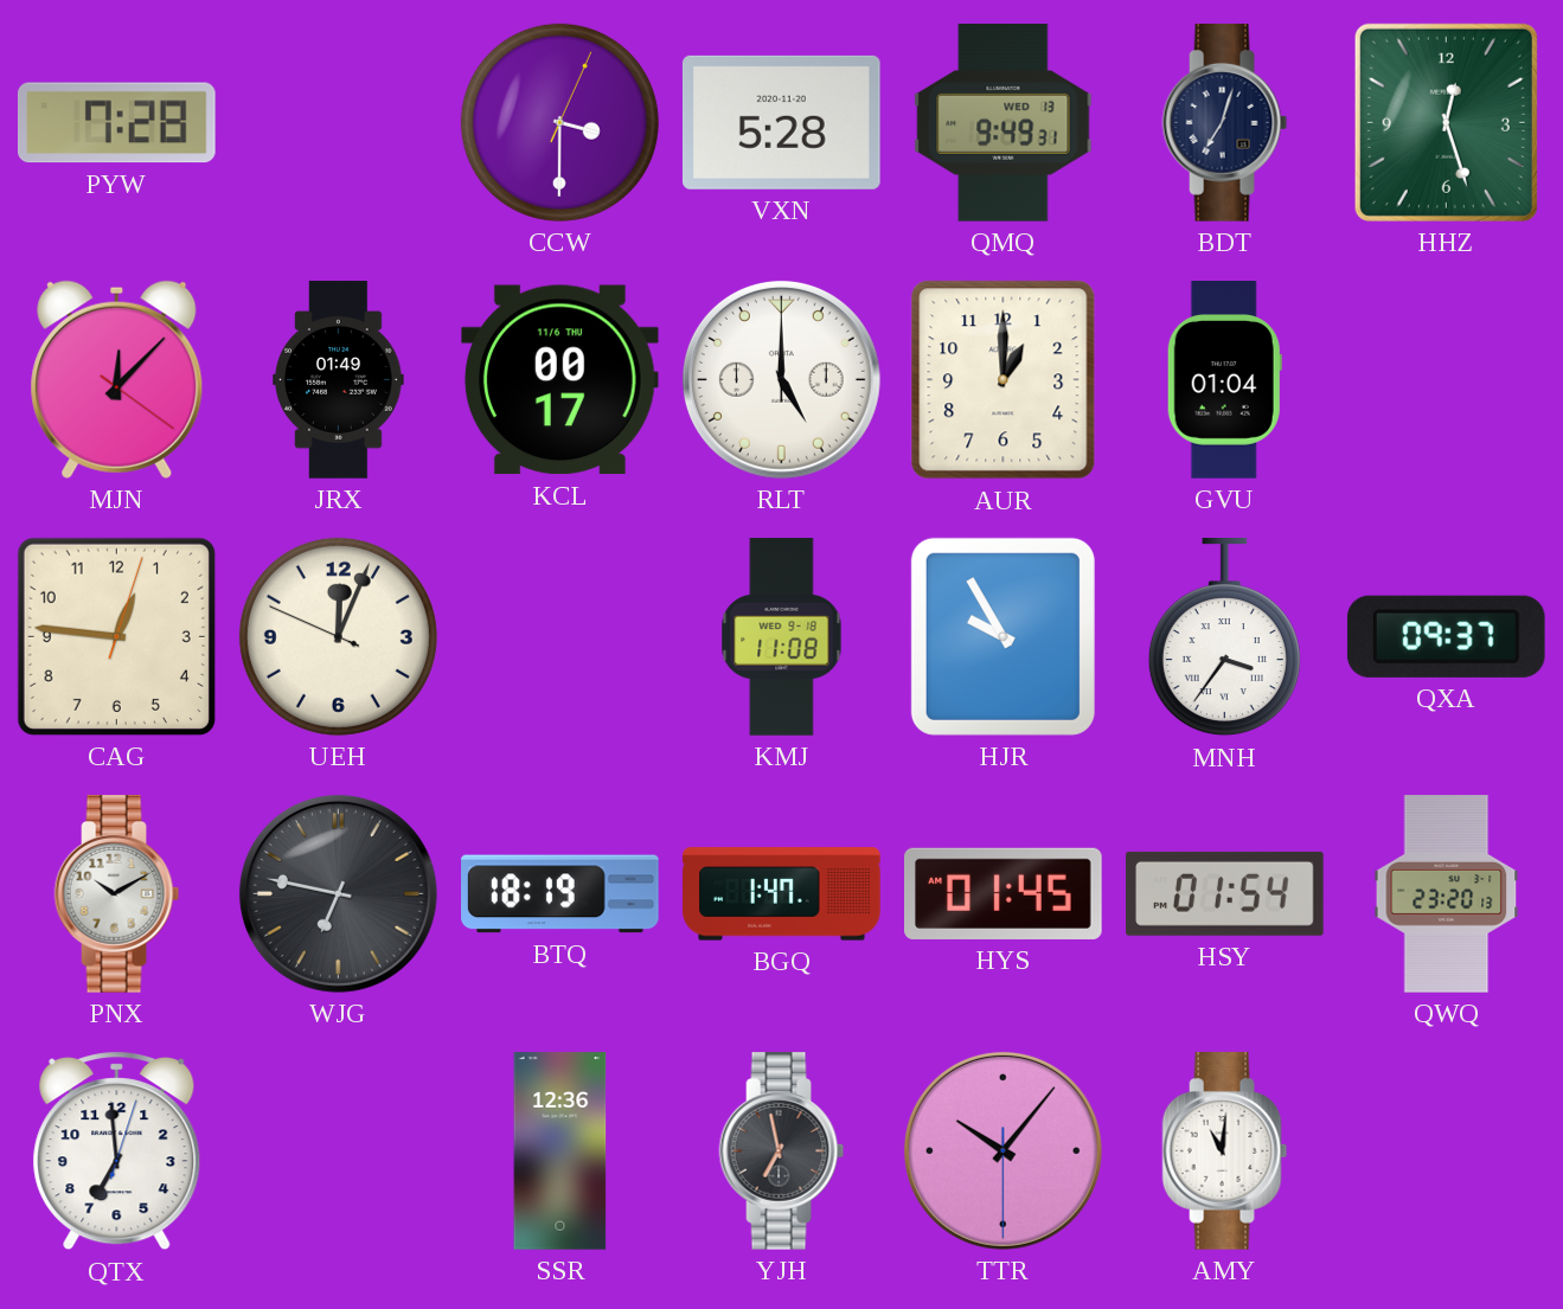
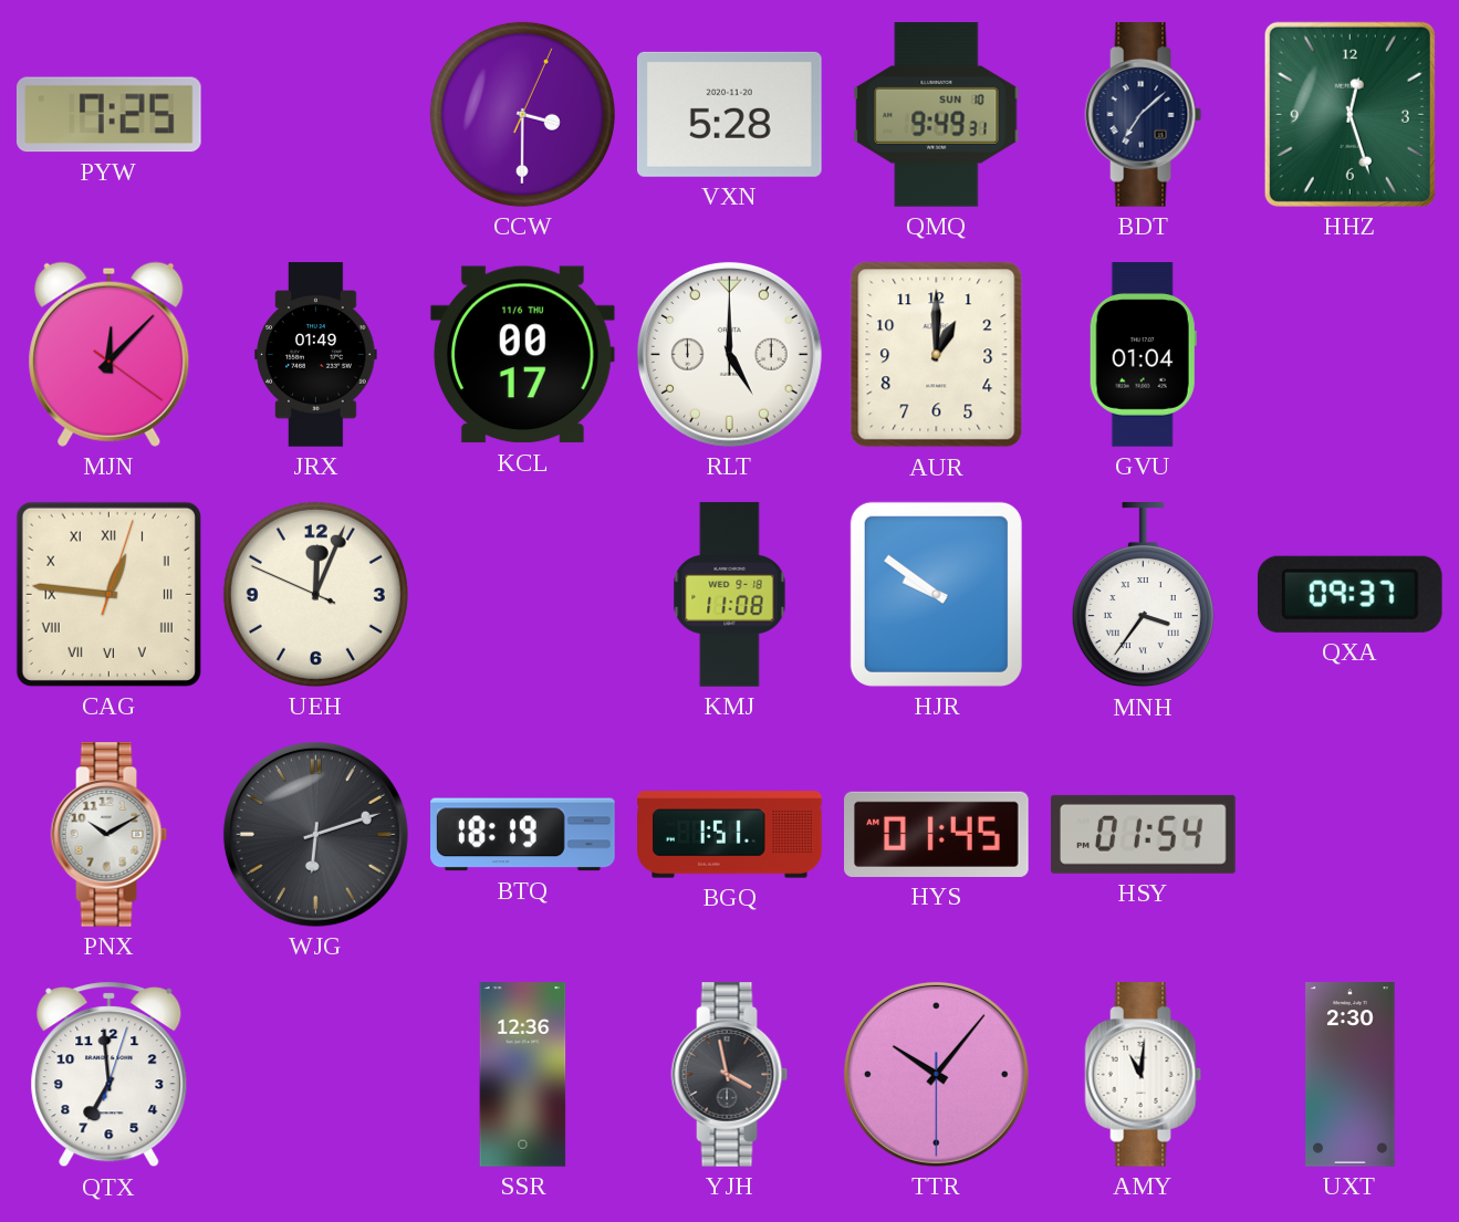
PYW: 7:28 -> 7:25
QMQ date: WED 13 -> SUN 10
BDT: 7:03 -> 7:08
CAG numerals: Arabic -> Roman
HJR: 9:55 -> 9:51
WJG: 6:47 -> 6:12
BGQ: 1:47 -> 1:51
QWQ: 23:20 -> none
YJH: 6:58 -> 3:58
UXT: none -> 2:30
